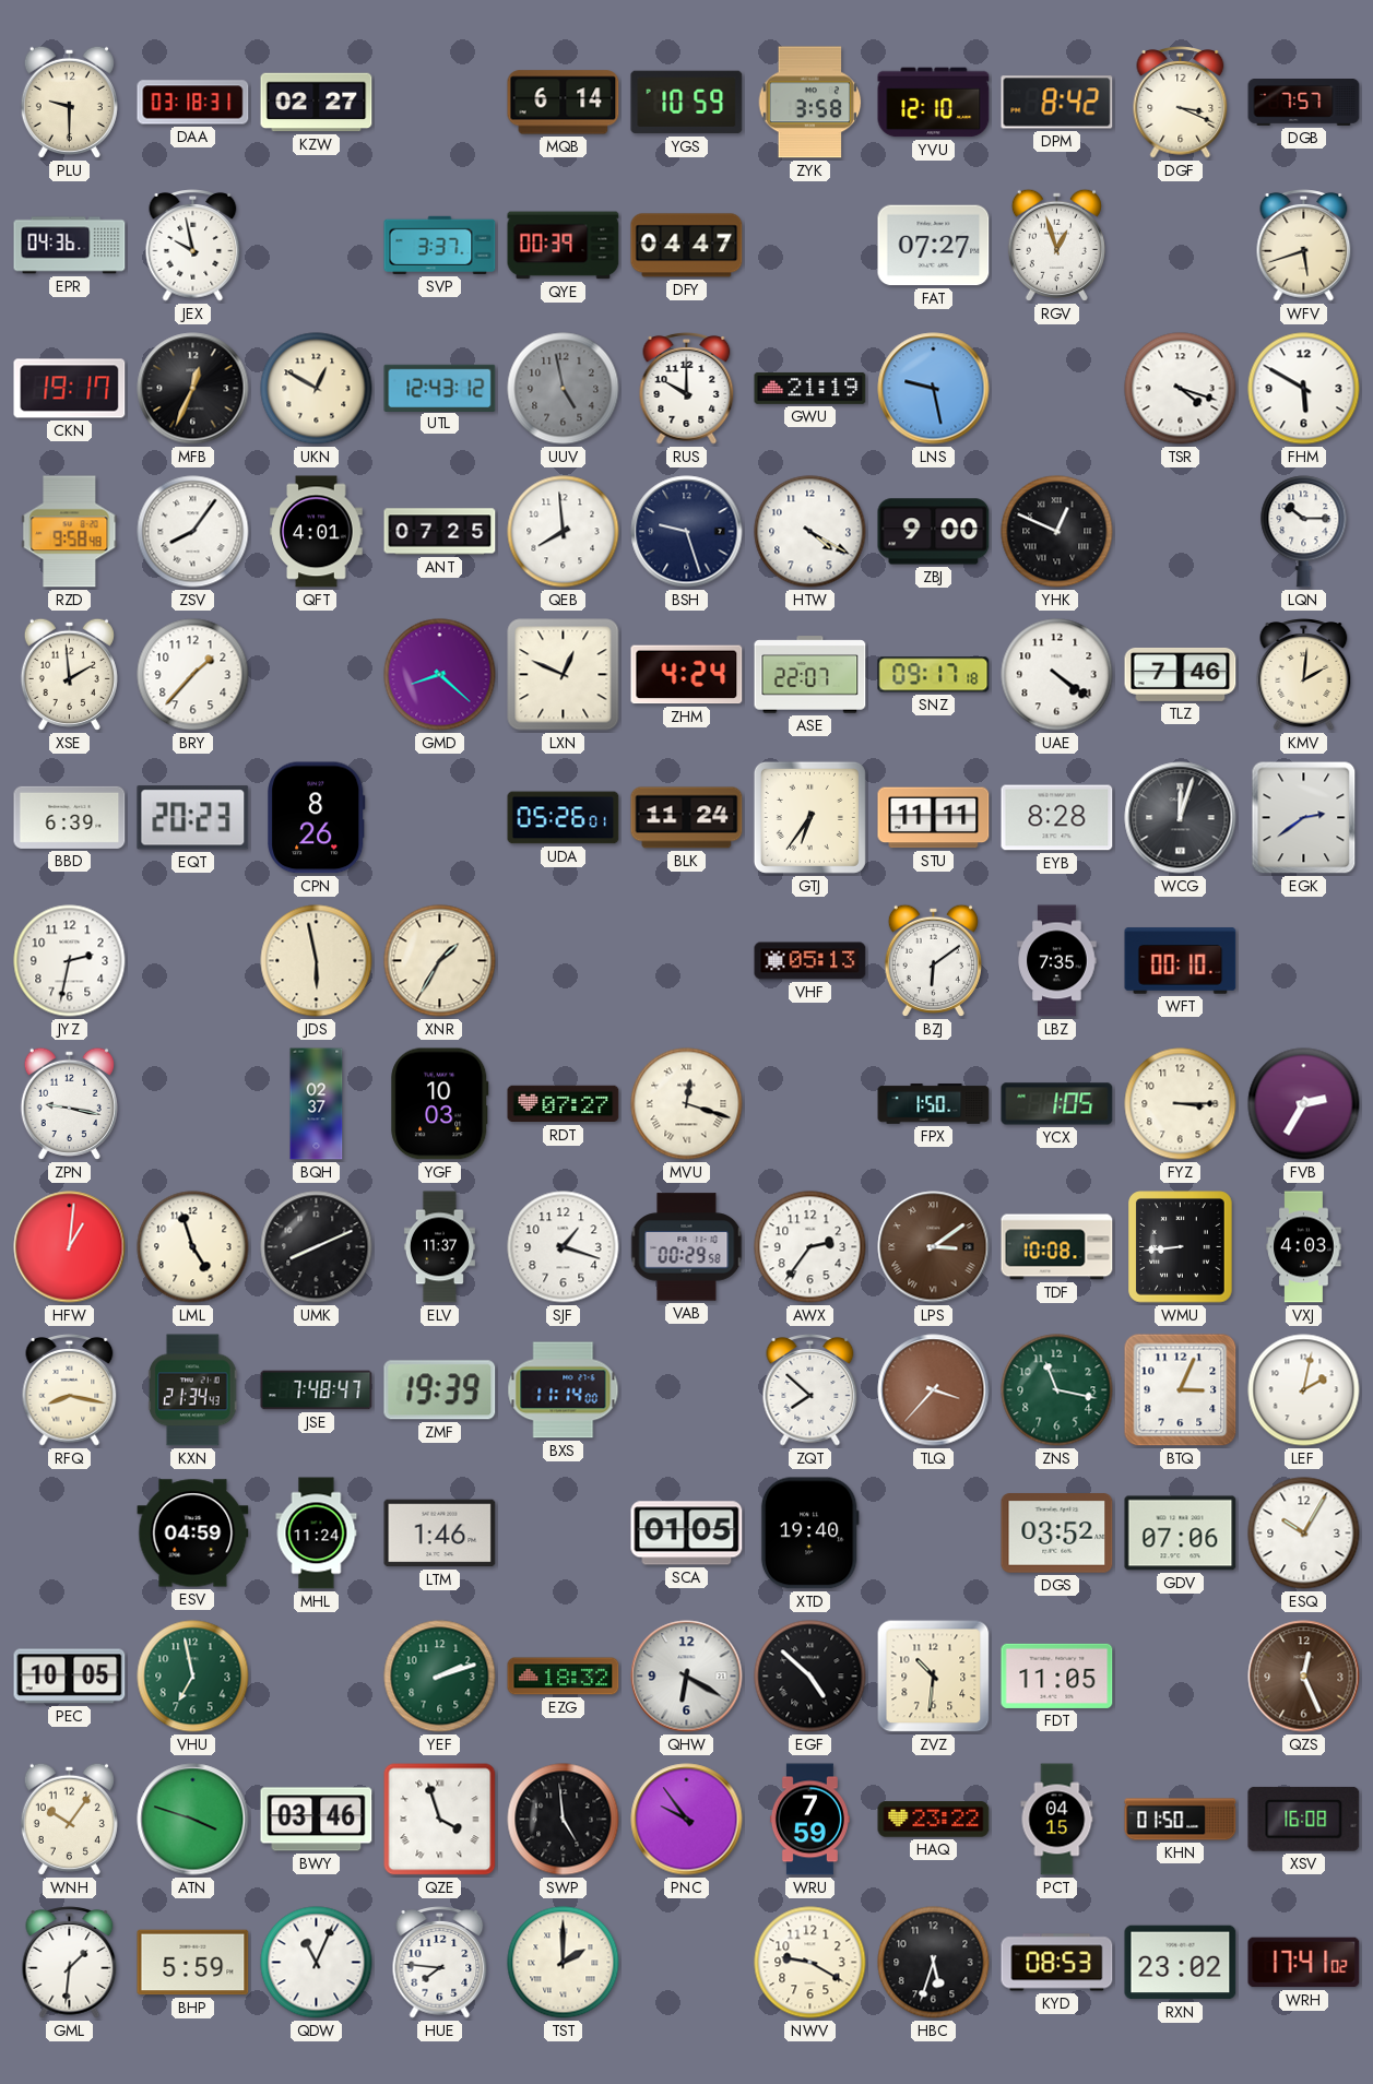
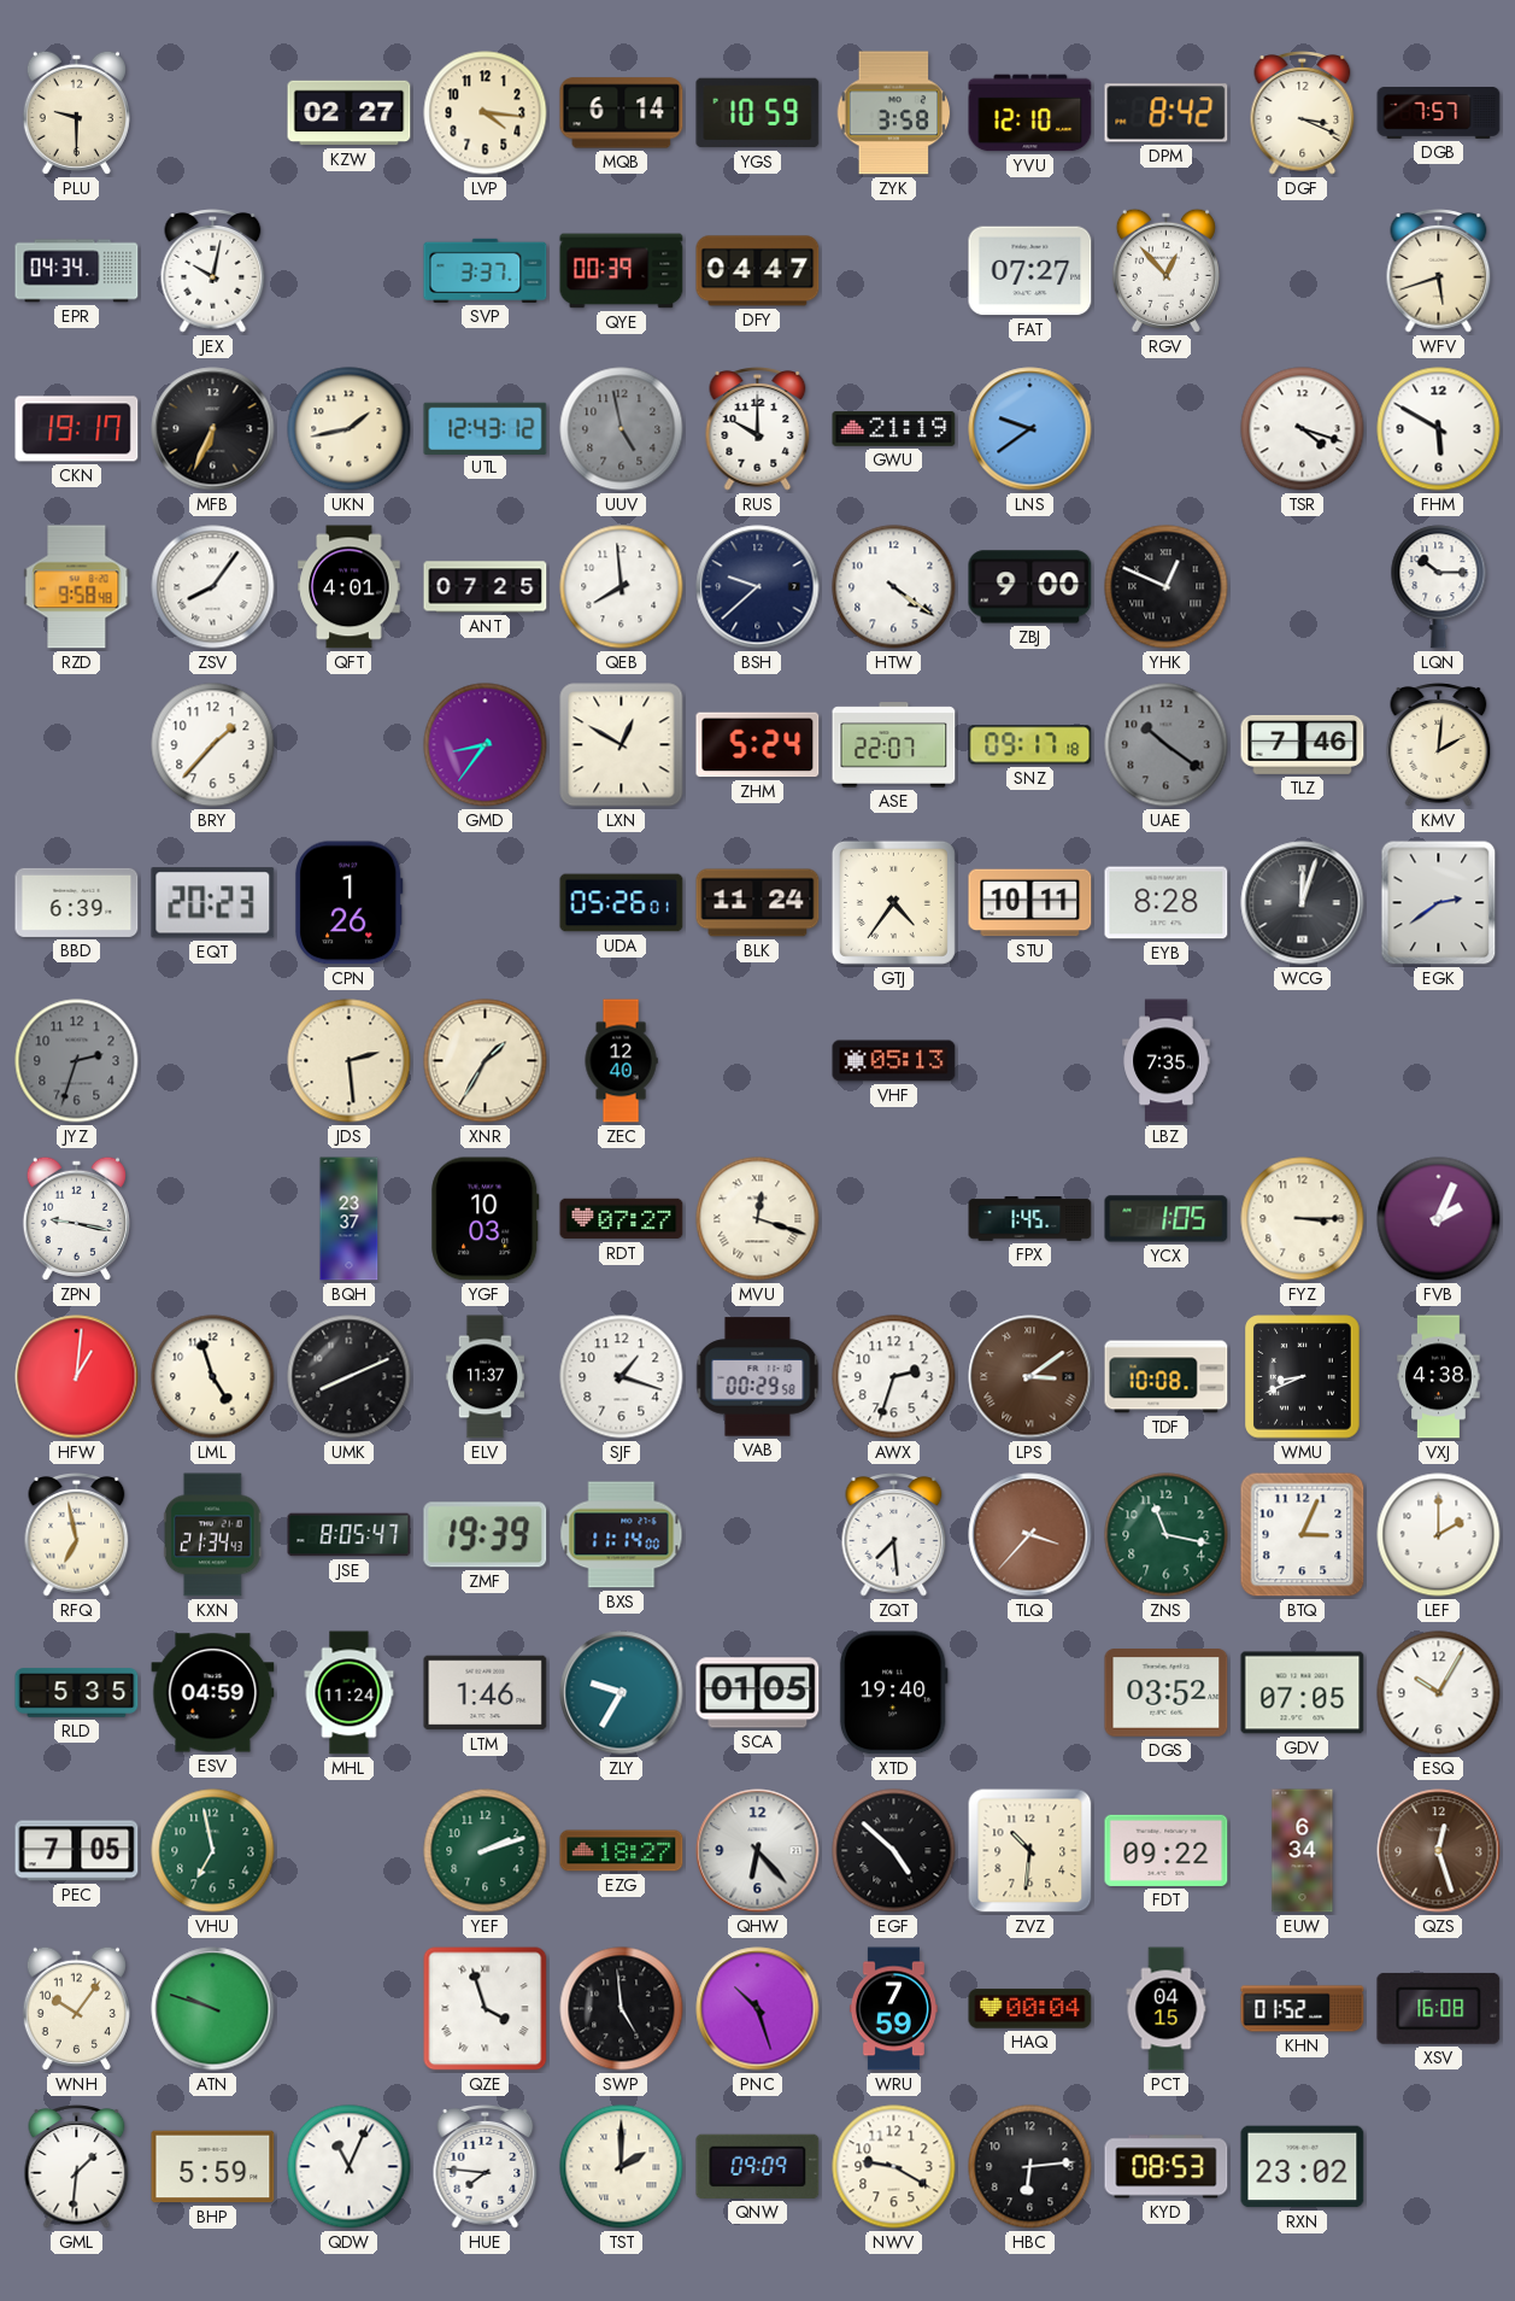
DAA: 03:18 -> none
LVP: none -> 4:16
EPR: 04:36 -> 04:34
JEX: 9:58 -> 10:02
RGV: 12:57 -> 12:53
MFB: 12:34 -> 6:34
UKN: 12:50 -> 1:43
LNS: 9:28 -> 9:39
BSH: 9:27 -> 9:38
HTW: 4:20 -> 4:21
XSE: 1:59 -> none
GMD: 8:22 -> 8:36
LXN: 12:49 -> 12:50
ZHM: 4:24 -> 5:24
UAE: 4:21 -> 10:21
UAE dial: white -> grey
CPN: 8:26 -> 1:26
GTJ: 6:36 -> 4:36
STU: 11:11 -> 10:11
JYZ: 2:32 -> 2:33
JYZ dial: white -> grey
JDS: 5:58 -> 2:29
ZEC: none -> 12:40
BZJ: 6:09 -> none
WFT: 00:10 -> none
BQH: 02:37 -> 23:37
FPX: 1:50 -> 1:45
FVB: 2:35 -> 2:04
AWX: 2:36 -> 2:33
WMU: 8:44 -> 8:41
VXJ: 4:03 -> 4:38
RFQ: 8:17 -> 6:58
JSE: 7:48 -> 8:05
ZQT: 7:52 -> 7:29
LEF: 2:02 -> 2:00
RLD: none -> 5:35
ZLY: none -> 9:35
GDV: 07:06 -> 07:05
PEC: 10:05 -> 7:05
EZG: 18:32 -> 18:27
QHW: 6:20 -> 6:23
FDT: 11:05 -> 09:22
EUW: none -> 6:34
QZS: 12:26 -> 12:27
ATN: 3:48 -> 9:48
BWY: 03:46 -> none
PNC: 9:54 -> 10:27
HAQ: 23:22 -> 00:04
KHN: 01:50 -> 01:52
QNW: none -> 09:09
HBC: 5:33 -> 6:14
WRH: 17:41 -> none
